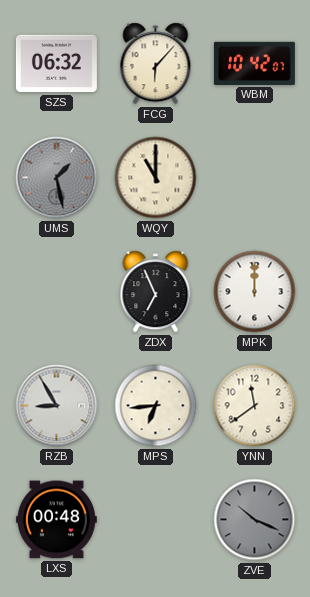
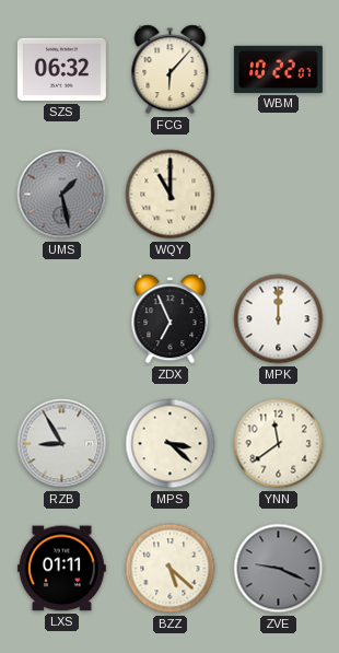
WBM: 10:42 -> 10:22
MPS: 6:44 -> 3:22
LXS: 00:48 -> 01:11
BZZ: none -> 5:22
ZVE: 10:19 -> 9:19
